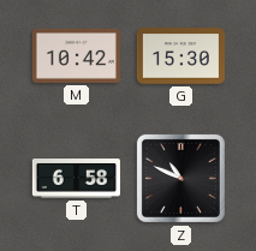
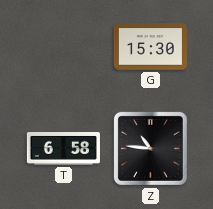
M: 10:42 -> none
Z: 10:49 -> 10:46
